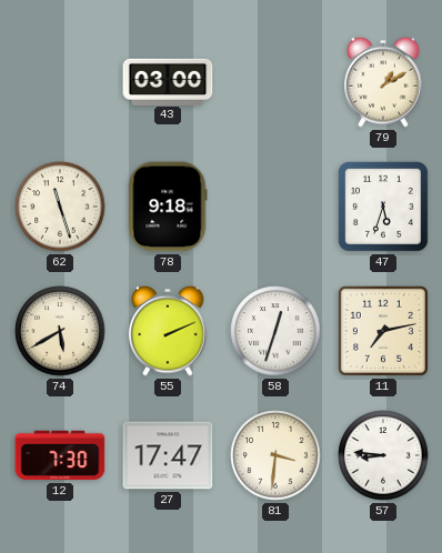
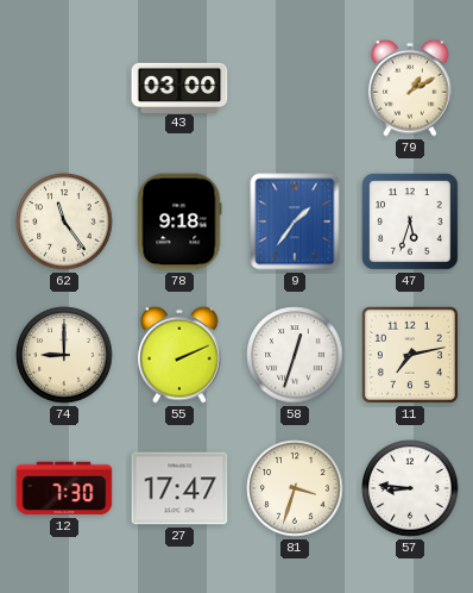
62: 11:27 -> 11:24
9: none -> 1:36
74: 5:40 -> 9:00
81: 3:31 -> 3:33
